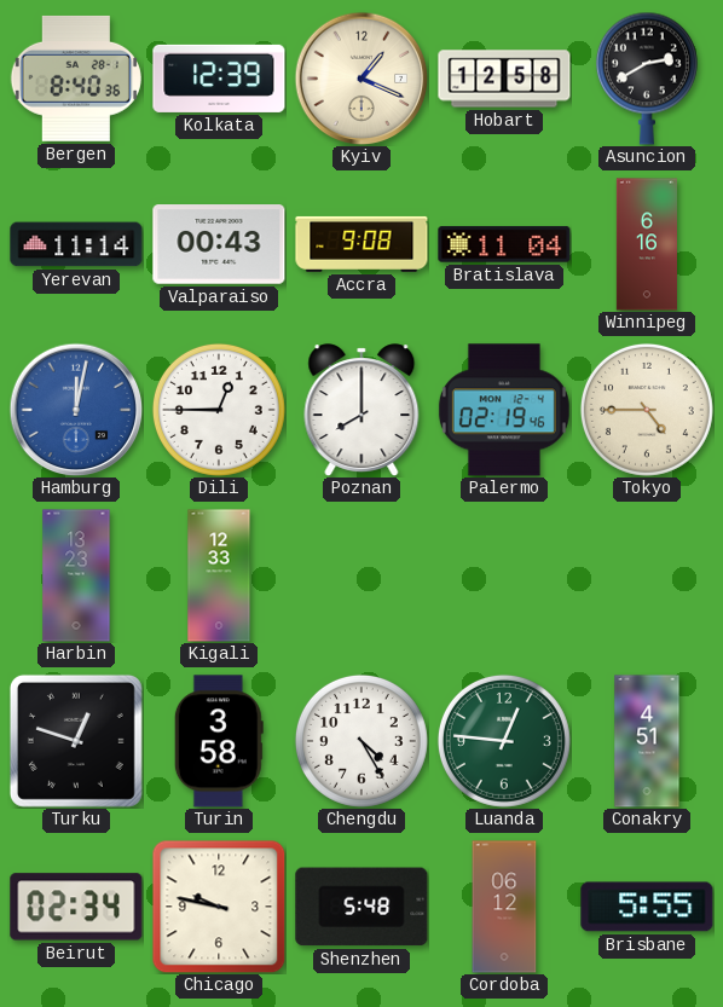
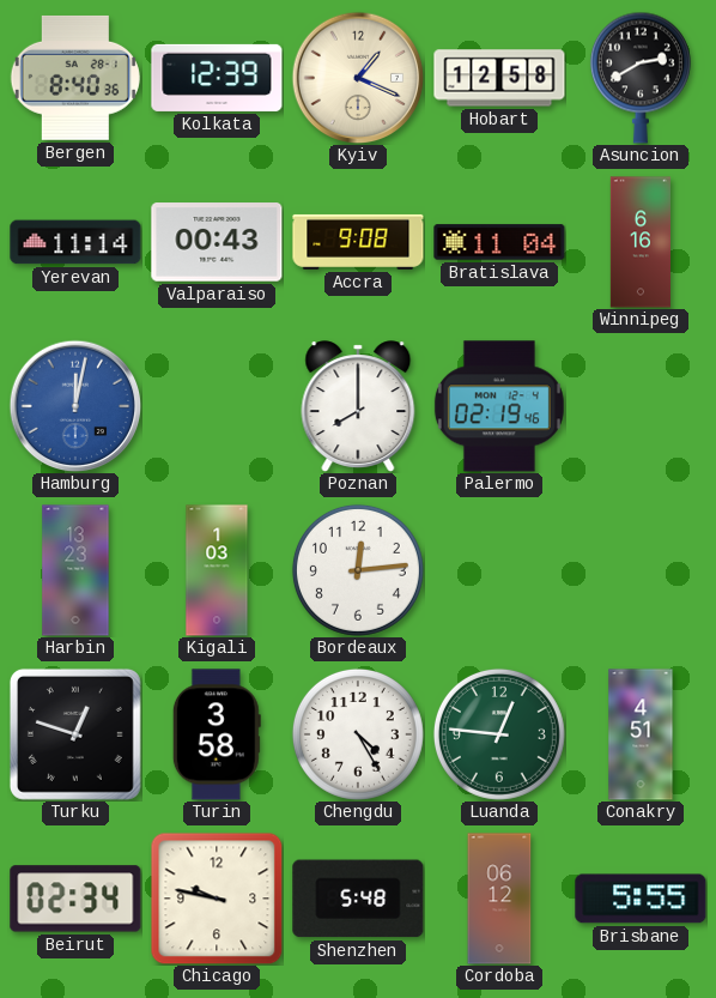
Dili: 12:45 -> none
Tokyo: 4:45 -> none
Kigali: 12:33 -> 1:03
Bordeaux: none -> 12:14
